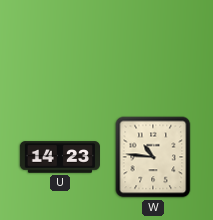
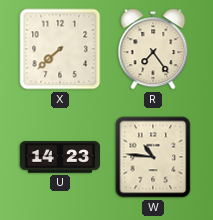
X: none -> 7:38
R: none -> 7:24
